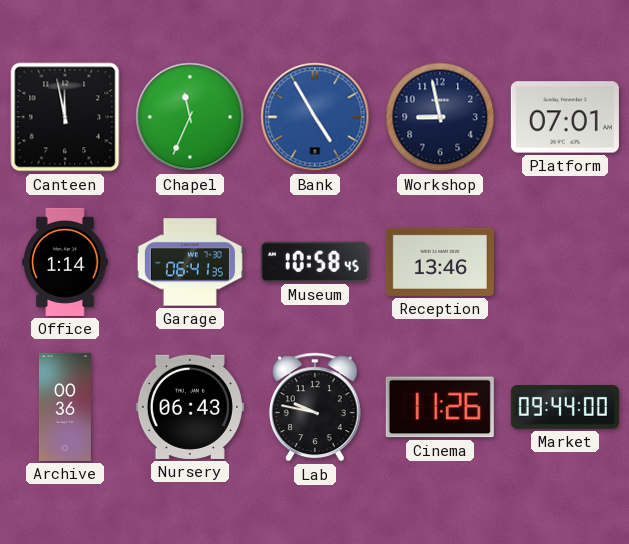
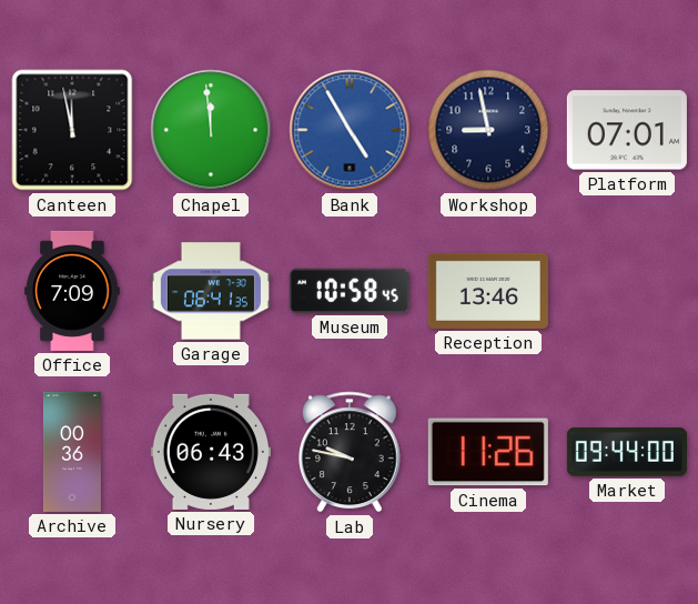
Chapel: 11:34 -> 11:59
Office: 1:14 -> 7:09
